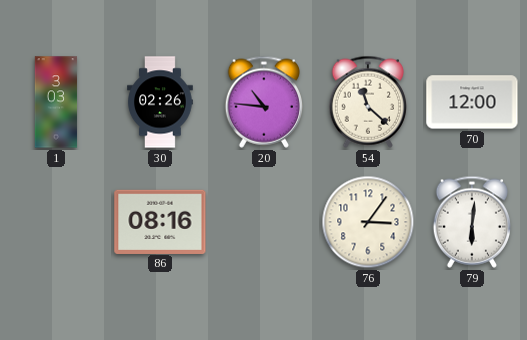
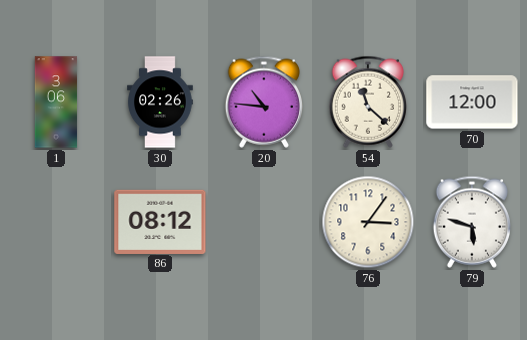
1: 3:03 -> 3:06
86: 08:16 -> 08:12
79: 6:01 -> 5:48
